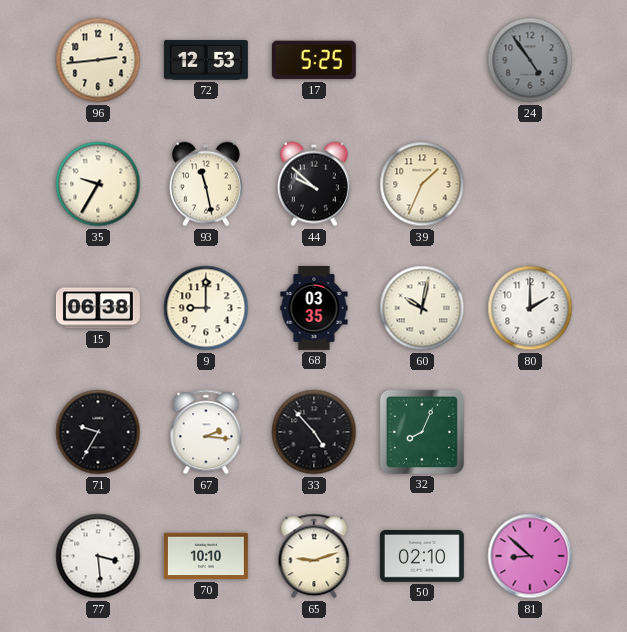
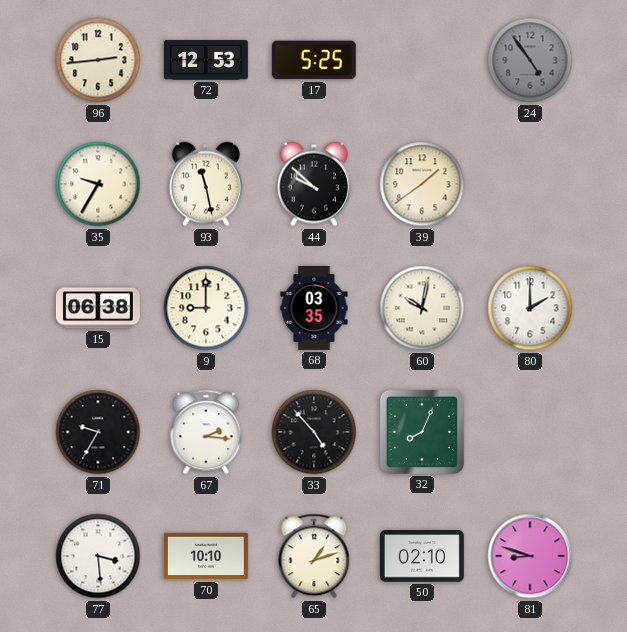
39: 1:34 -> 1:39
65: 9:12 -> 1:12
81: 8:52 -> 8:48
